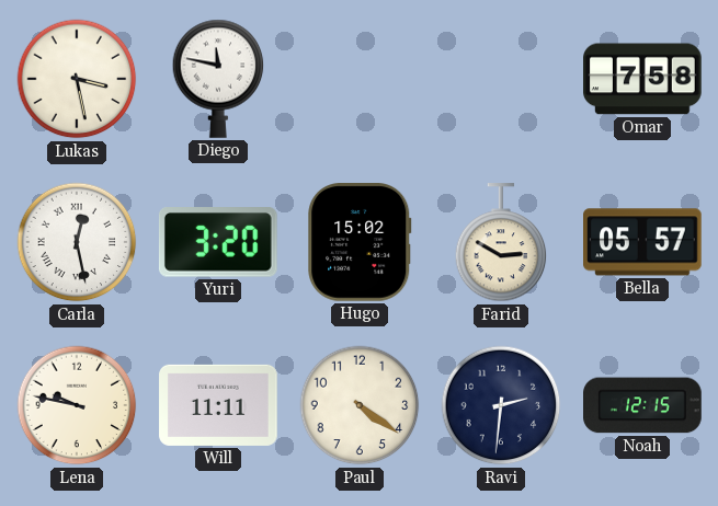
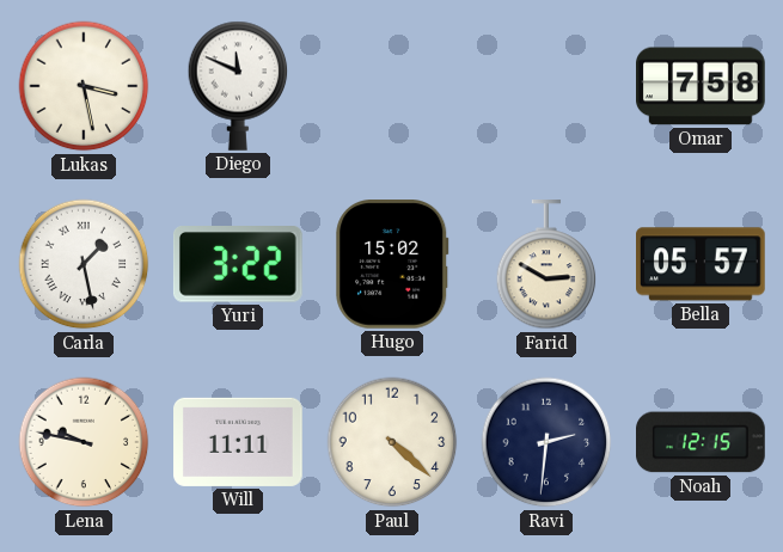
Diego: 11:47 -> 11:49
Carla: 12:28 -> 1:28
Yuri: 3:20 -> 3:22
Paul: 4:21 -> 4:22
